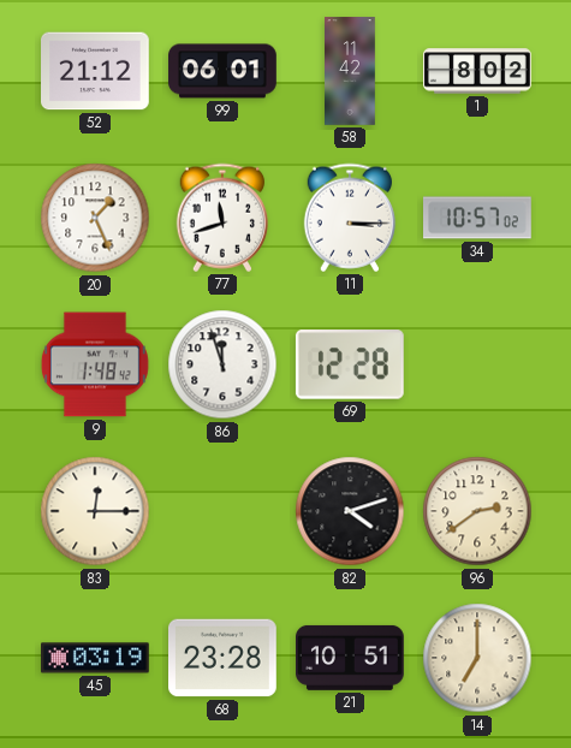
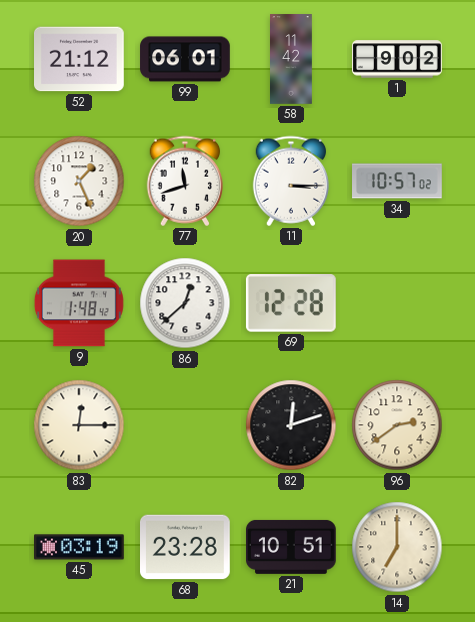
1: 8:02 -> 9:02
86: 11:57 -> 12:38
82: 4:12 -> 12:12
